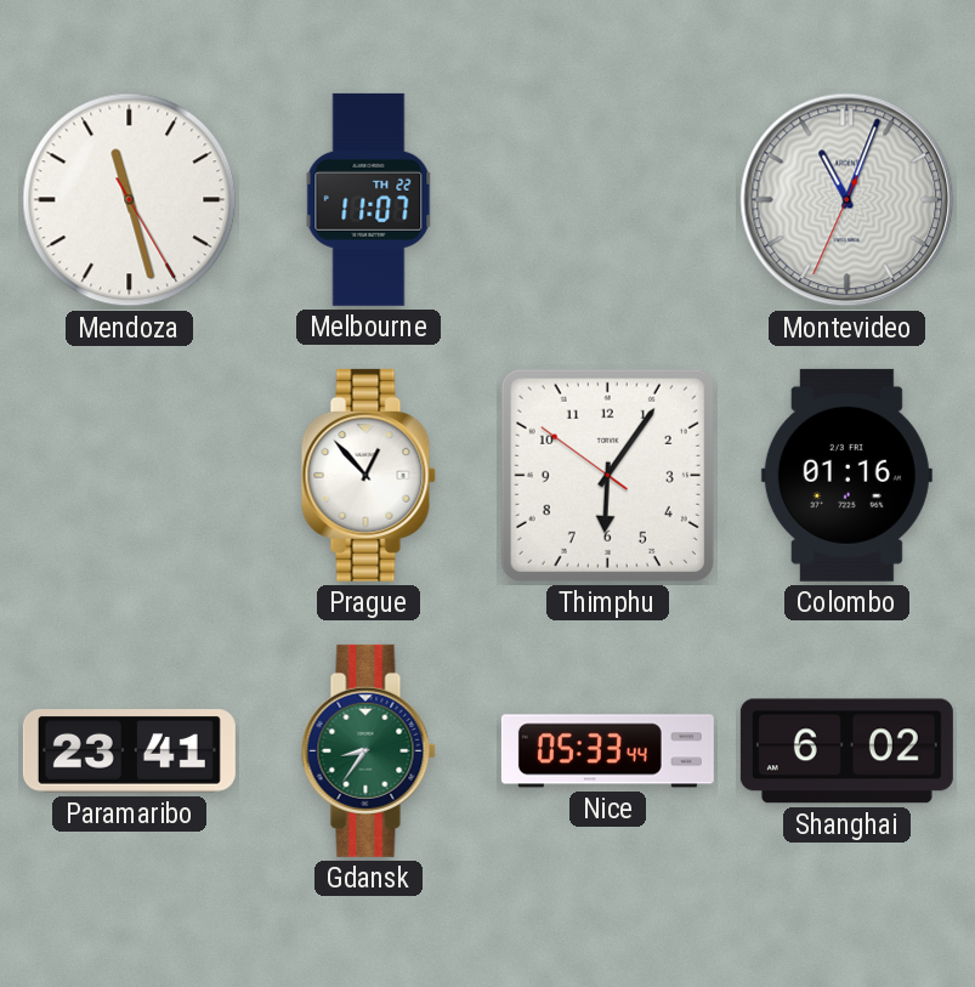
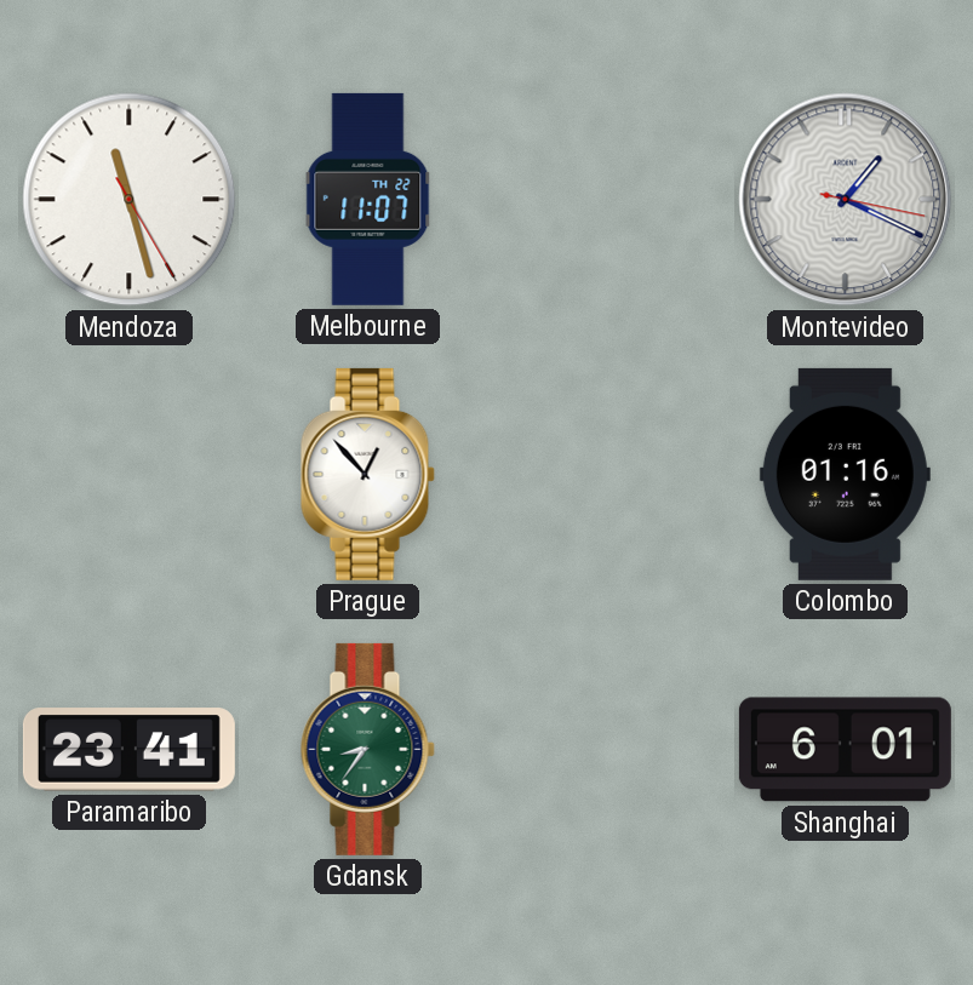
Montevideo: 11:03 -> 1:19
Thimphu: 6:05 -> none
Nice: 05:33 -> none
Shanghai: 6:02 -> 6:01
